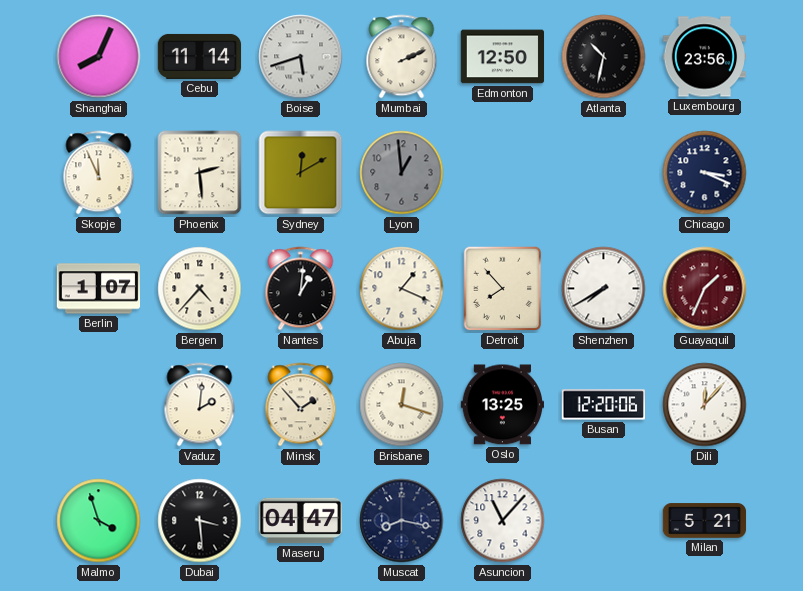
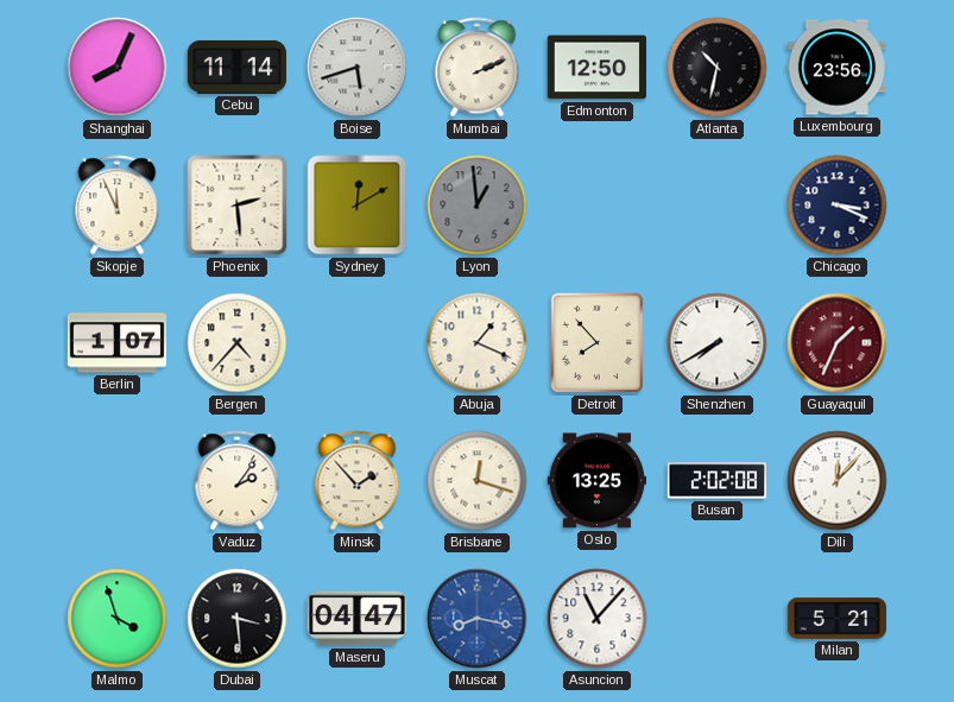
Nantes: 1:01 -> none
Vaduz: 2:01 -> 2:06
Busan: 12:20 -> 2:02
Muscat dial: navy -> blue
